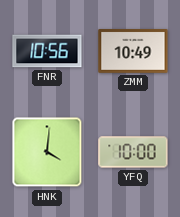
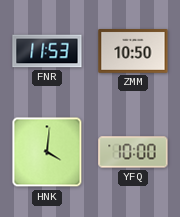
FNR: 10:56 -> 11:53
ZMM: 10:49 -> 10:50
